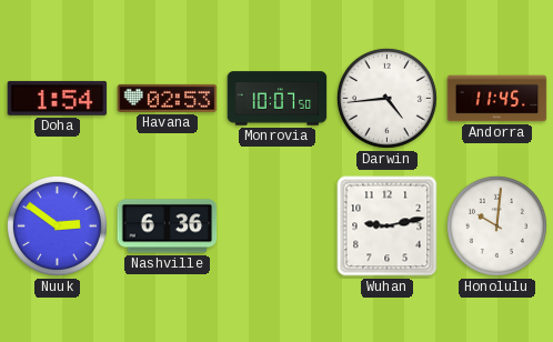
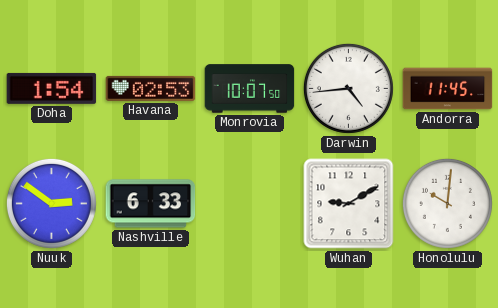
Nashville: 6:36 -> 6:33
Wuhan: 9:13 -> 9:10
